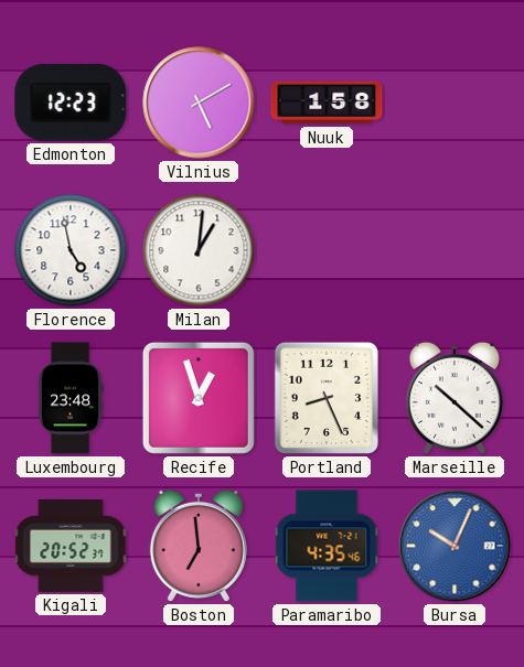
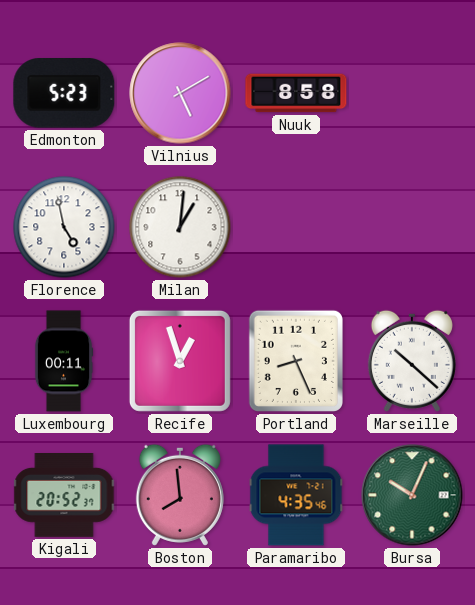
Edmonton: 12:23 -> 5:23
Nuuk: 1:58 -> 8:58
Luxembourg: 23:48 -> 00:11
Boston: 6:59 -> 7:59
Bursa dial: blue -> green
